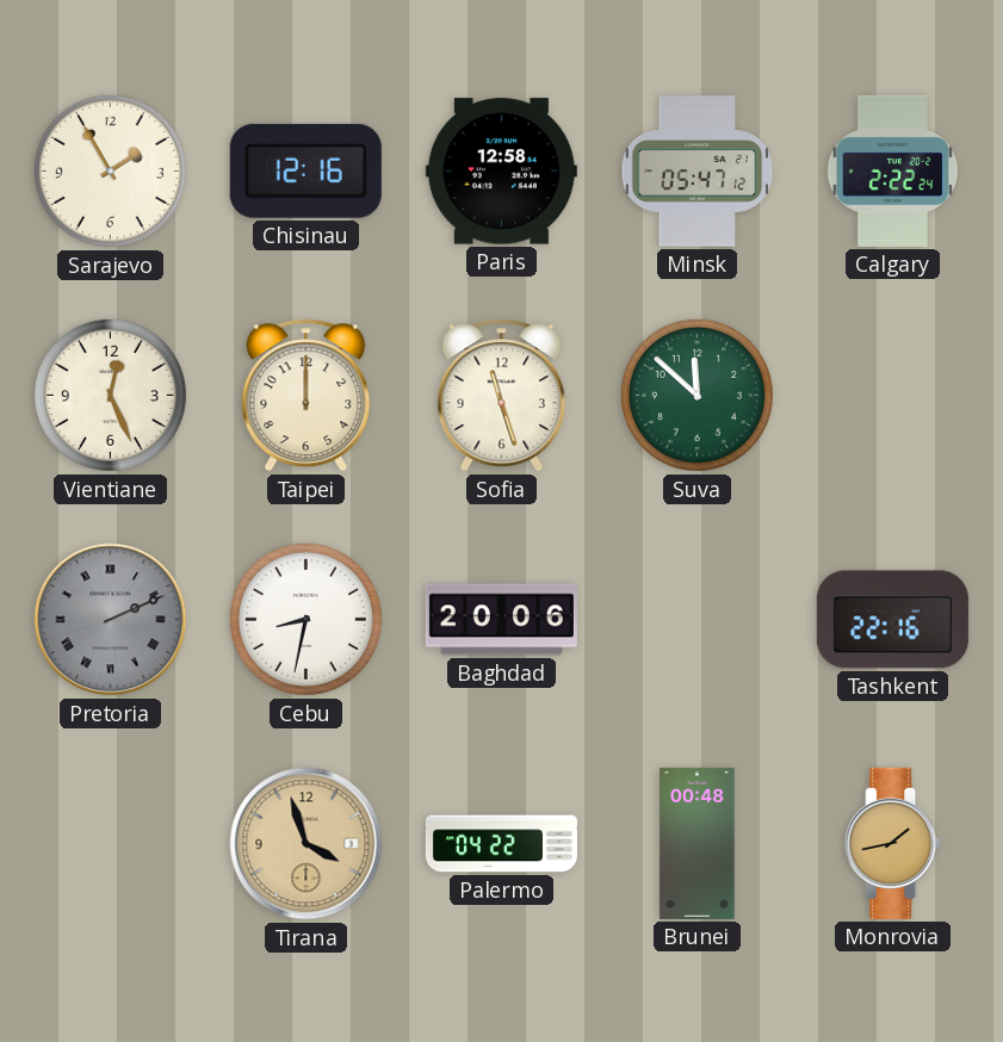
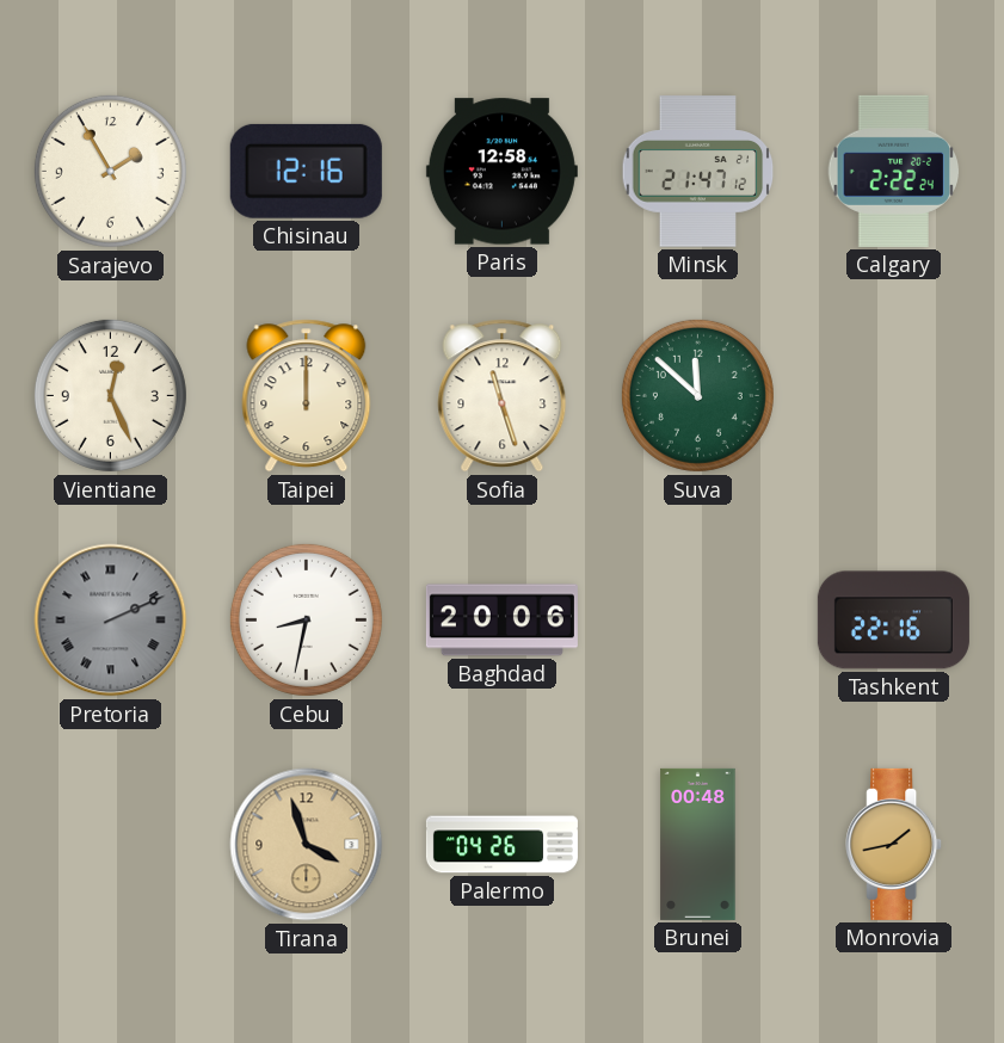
Minsk: 05:47 -> 21:47
Palermo: 04:22 -> 04:26
